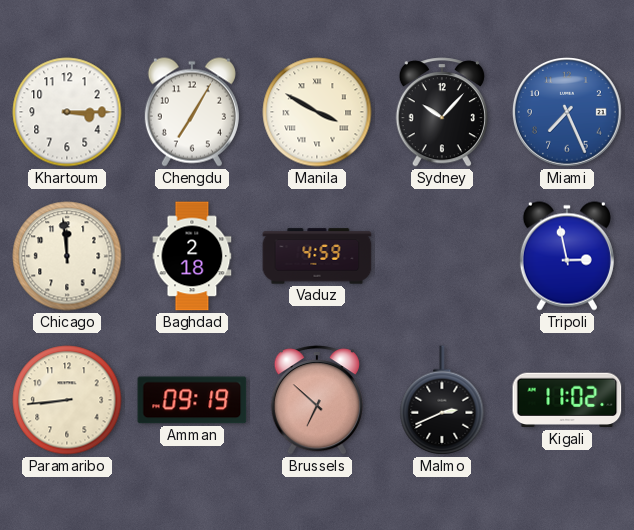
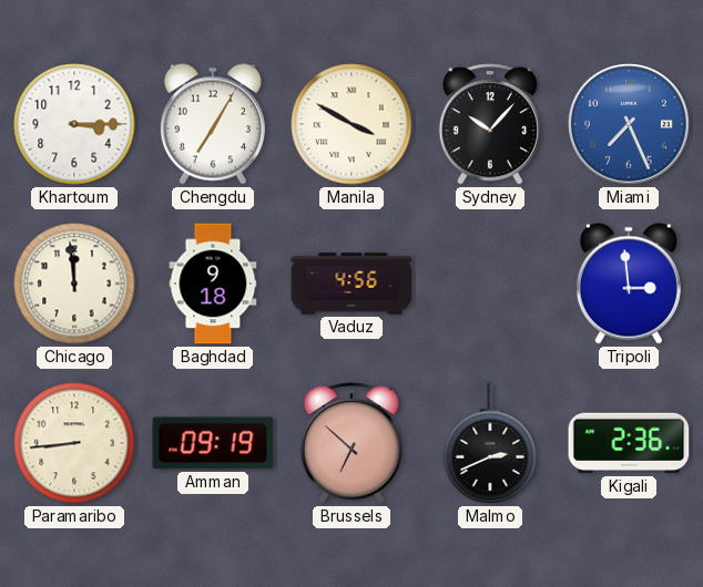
Baghdad: 2:18 -> 9:18
Vaduz: 4:59 -> 4:56
Tripoli: 2:58 -> 2:59
Kigali: 11:02 -> 2:36
